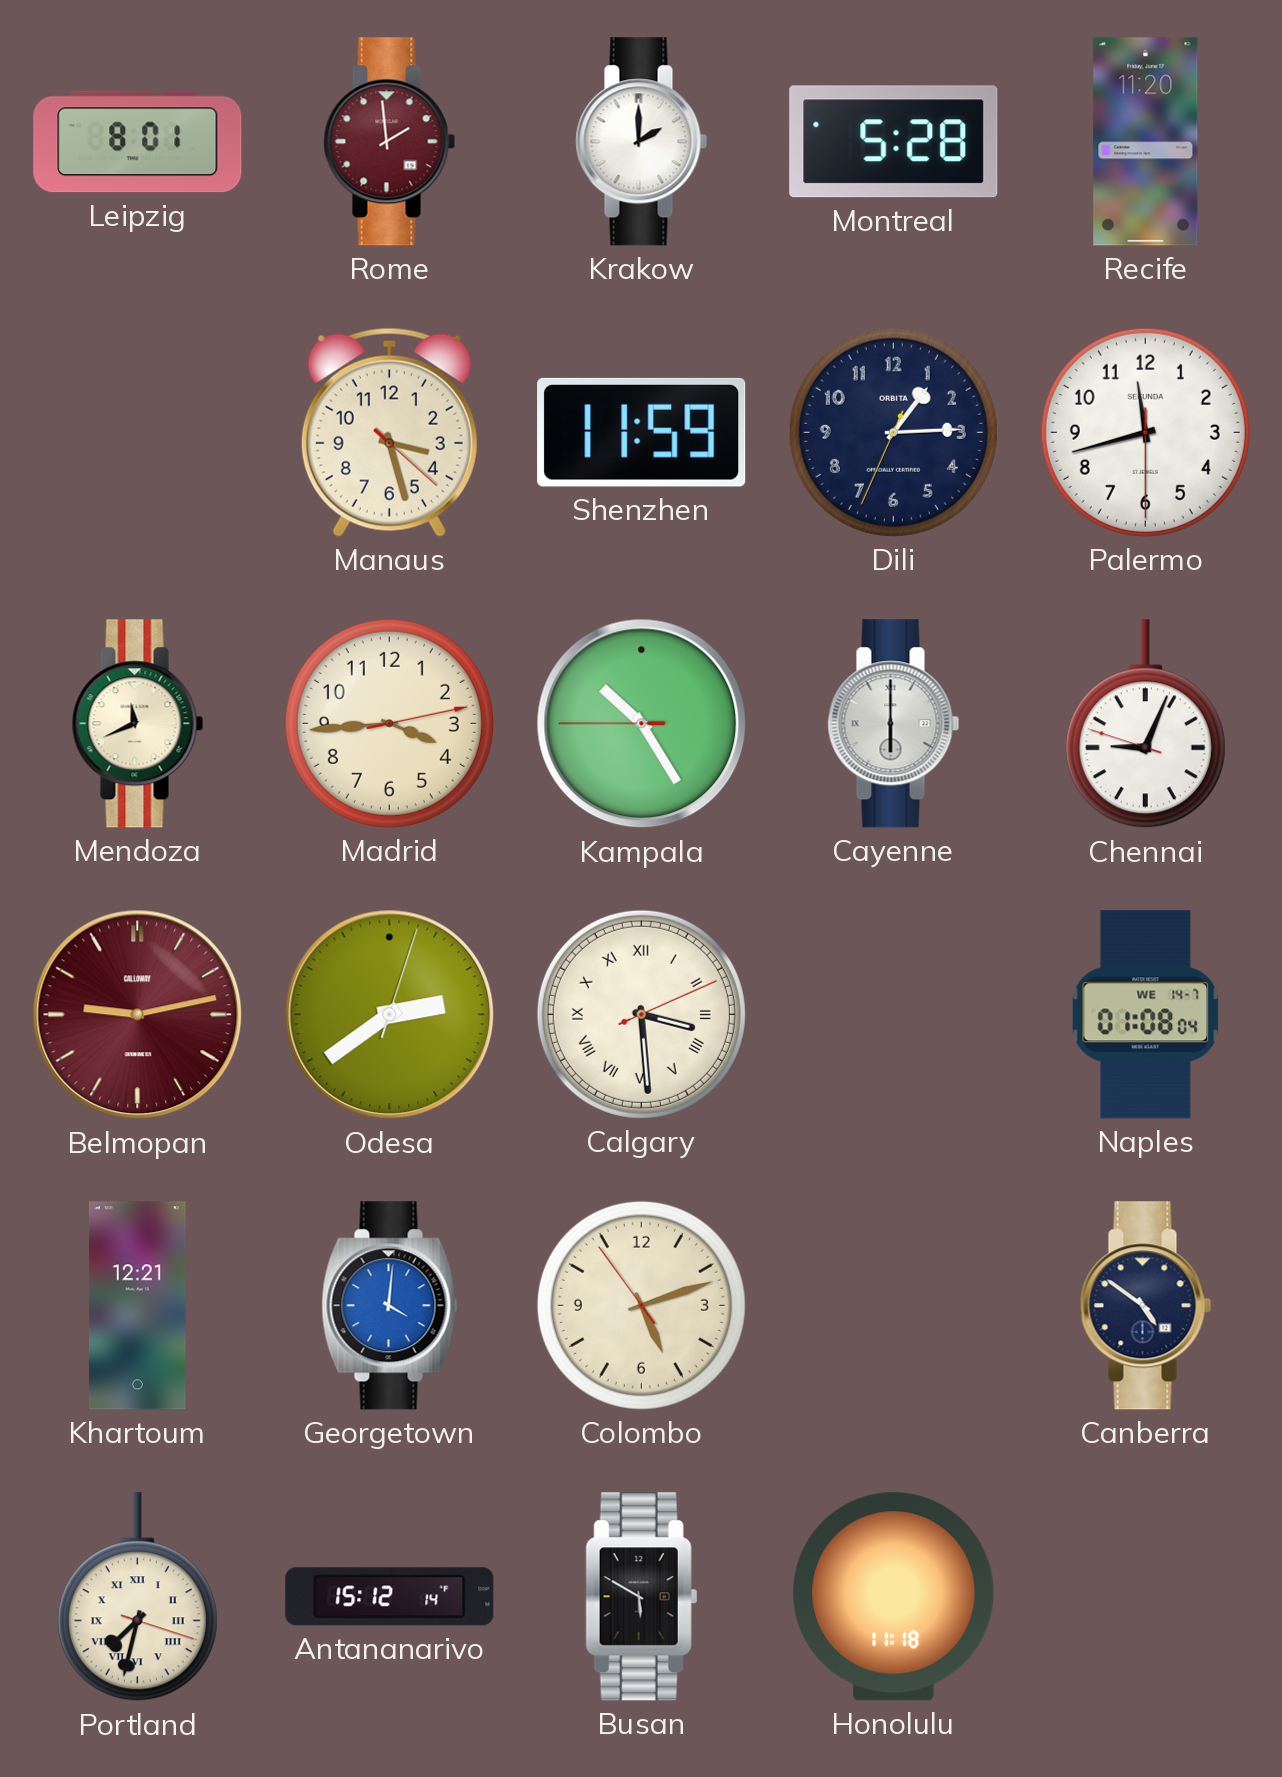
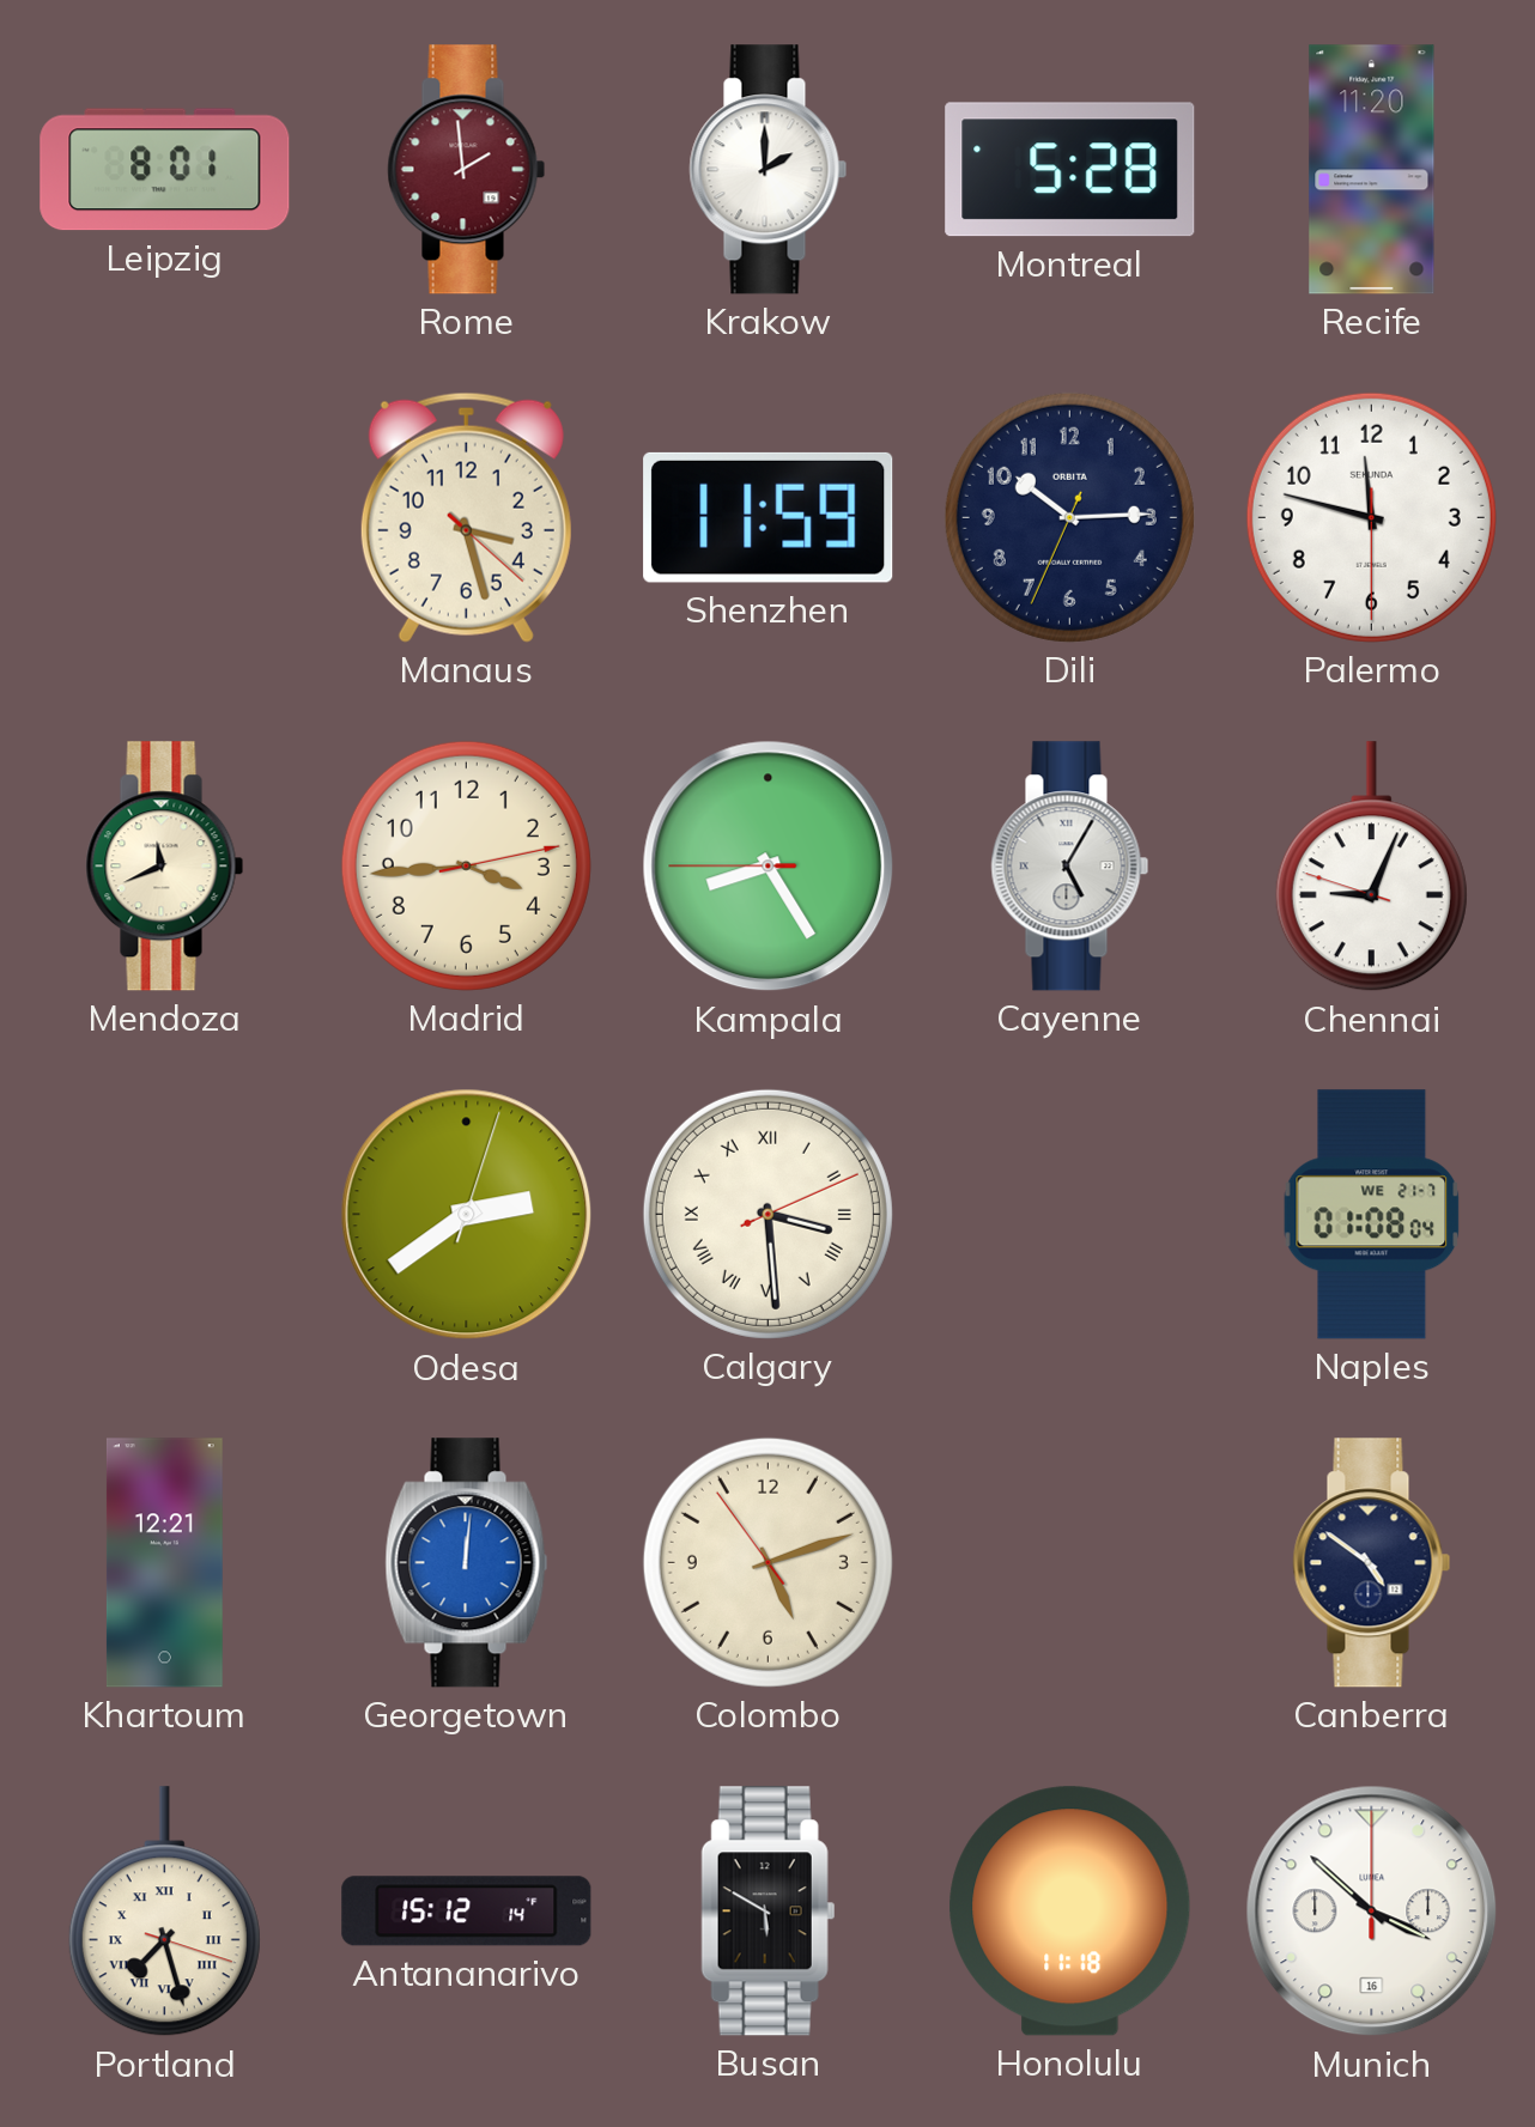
Dili: 1:14 -> 10:14
Palermo: 11:42 -> 11:47
Kampala: 10:24 -> 8:24
Cayenne: 6:00 -> 5:05
Belmopan: 9:13 -> none
Naples date: WE 14-7 -> WE 21-7
Georgetown: 4:01 -> 12:01
Portland: 7:32 -> 7:27
Munich: none -> 3:52
